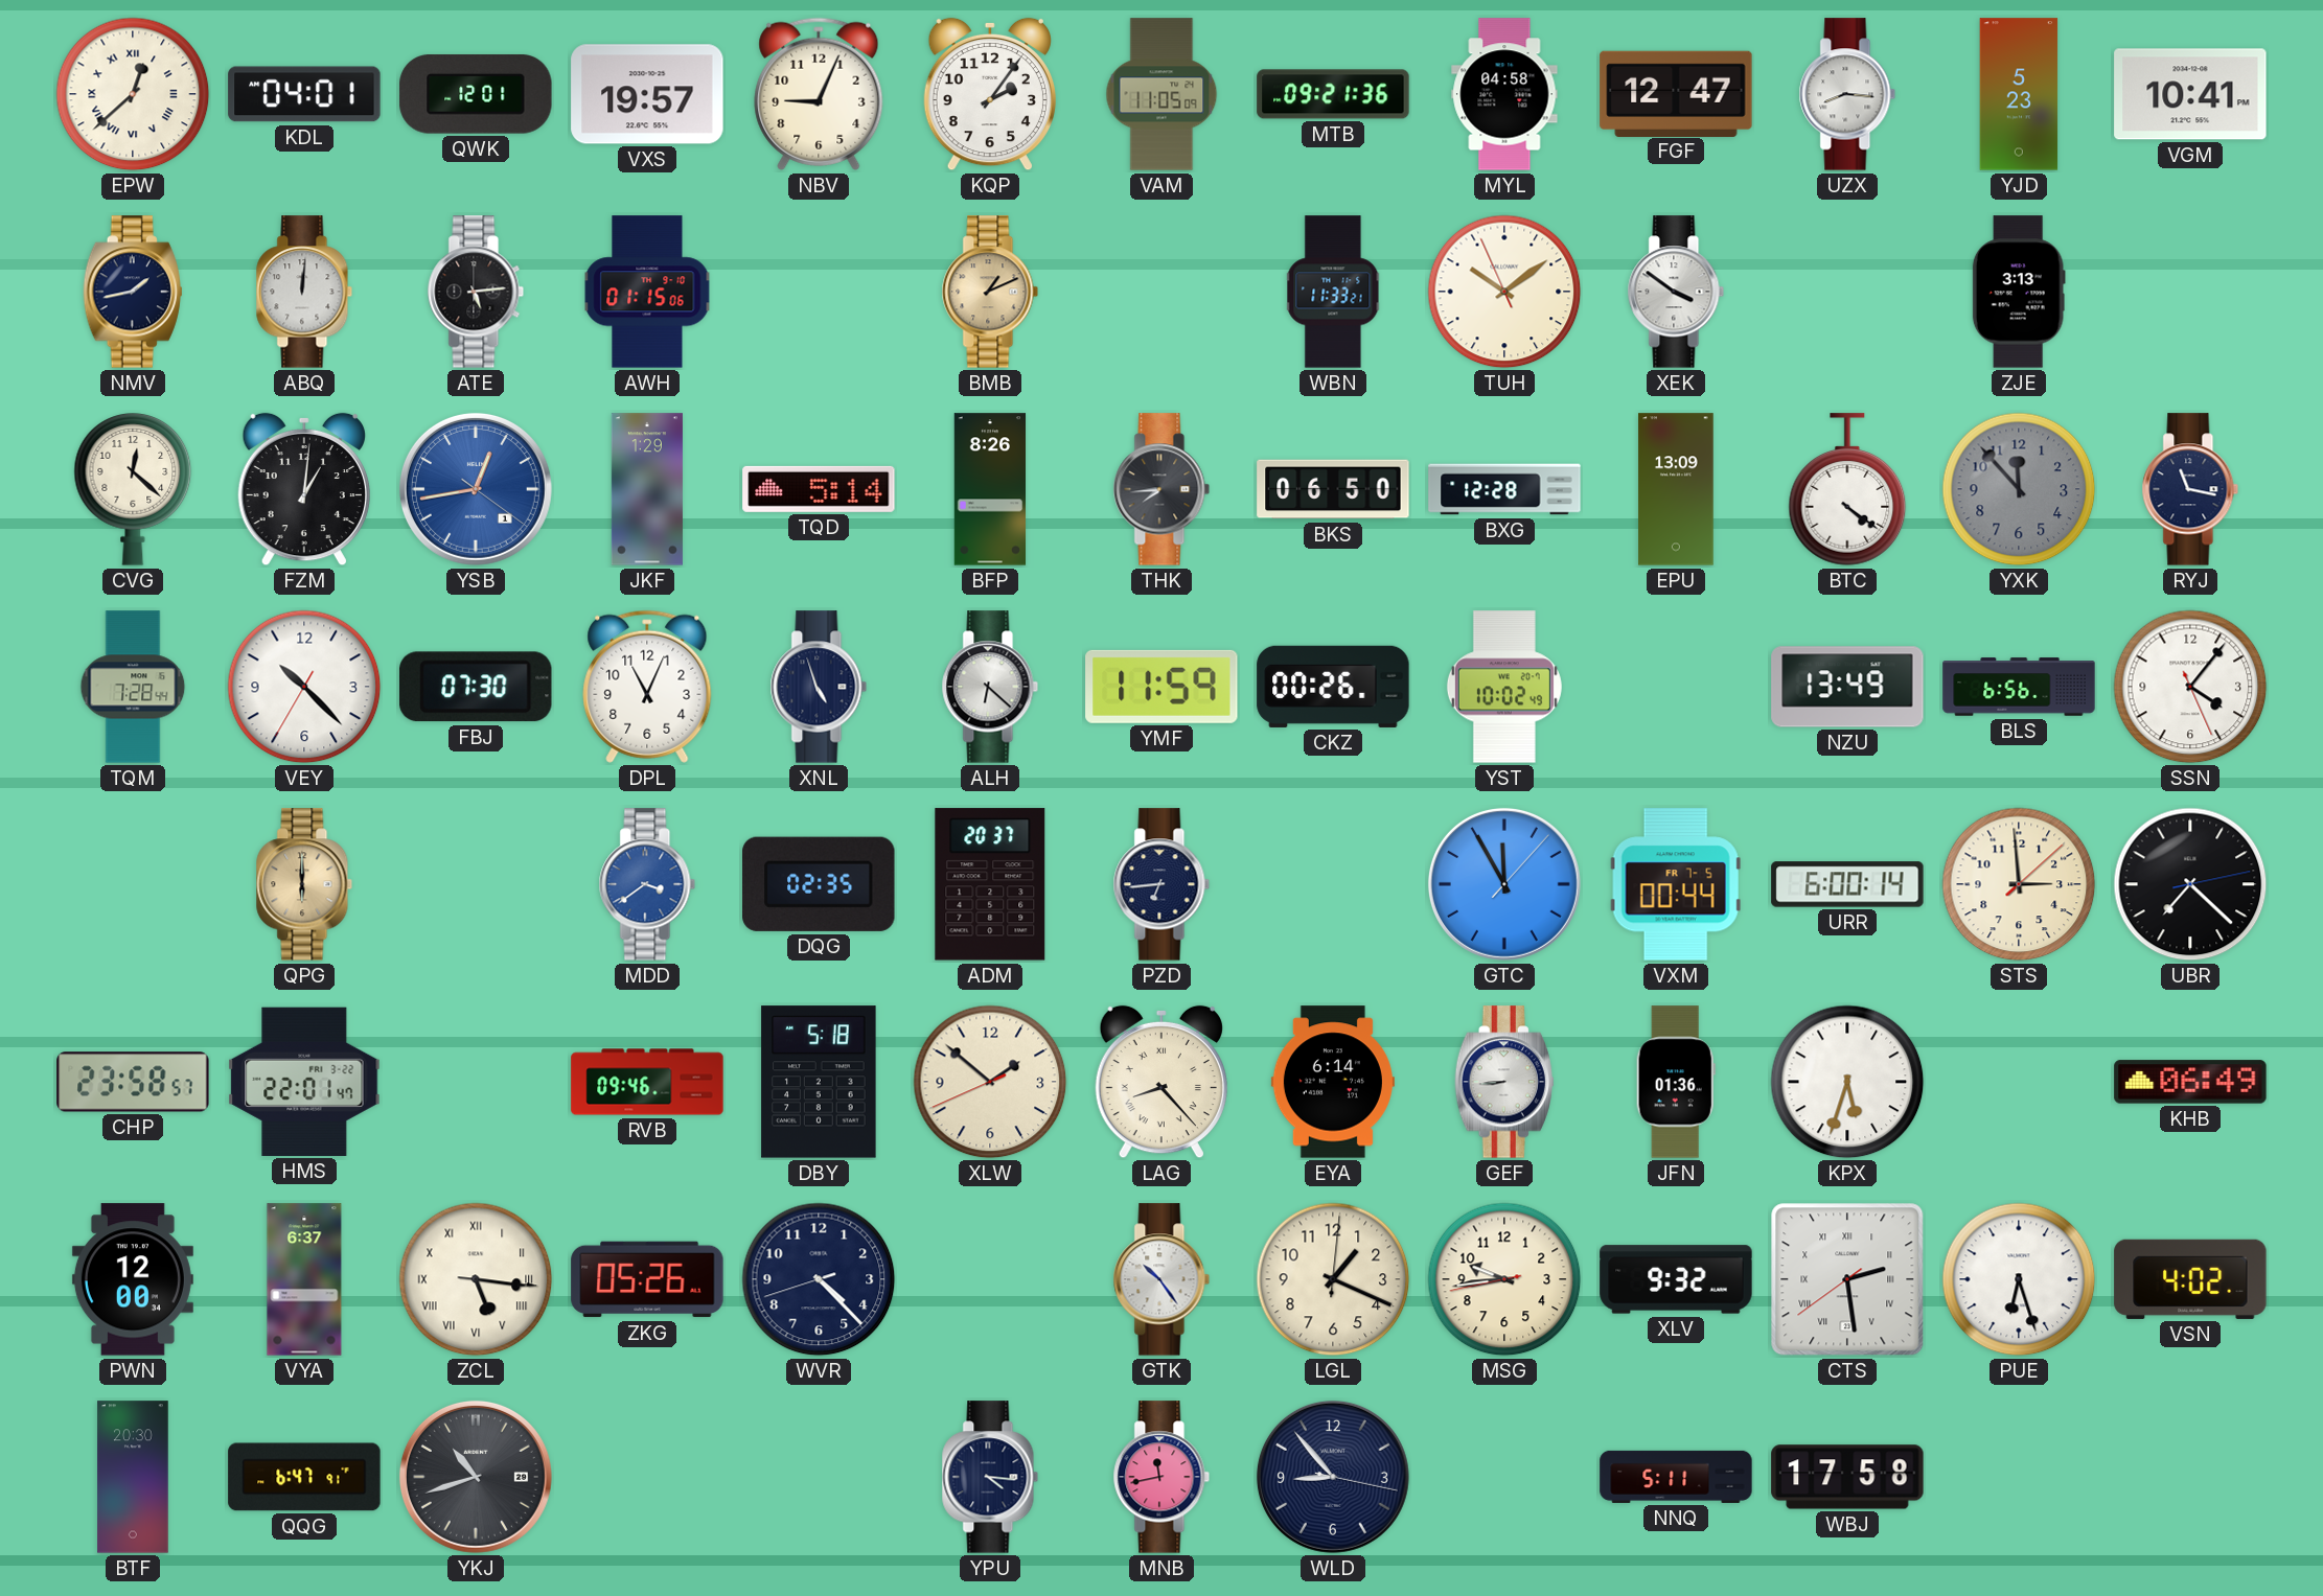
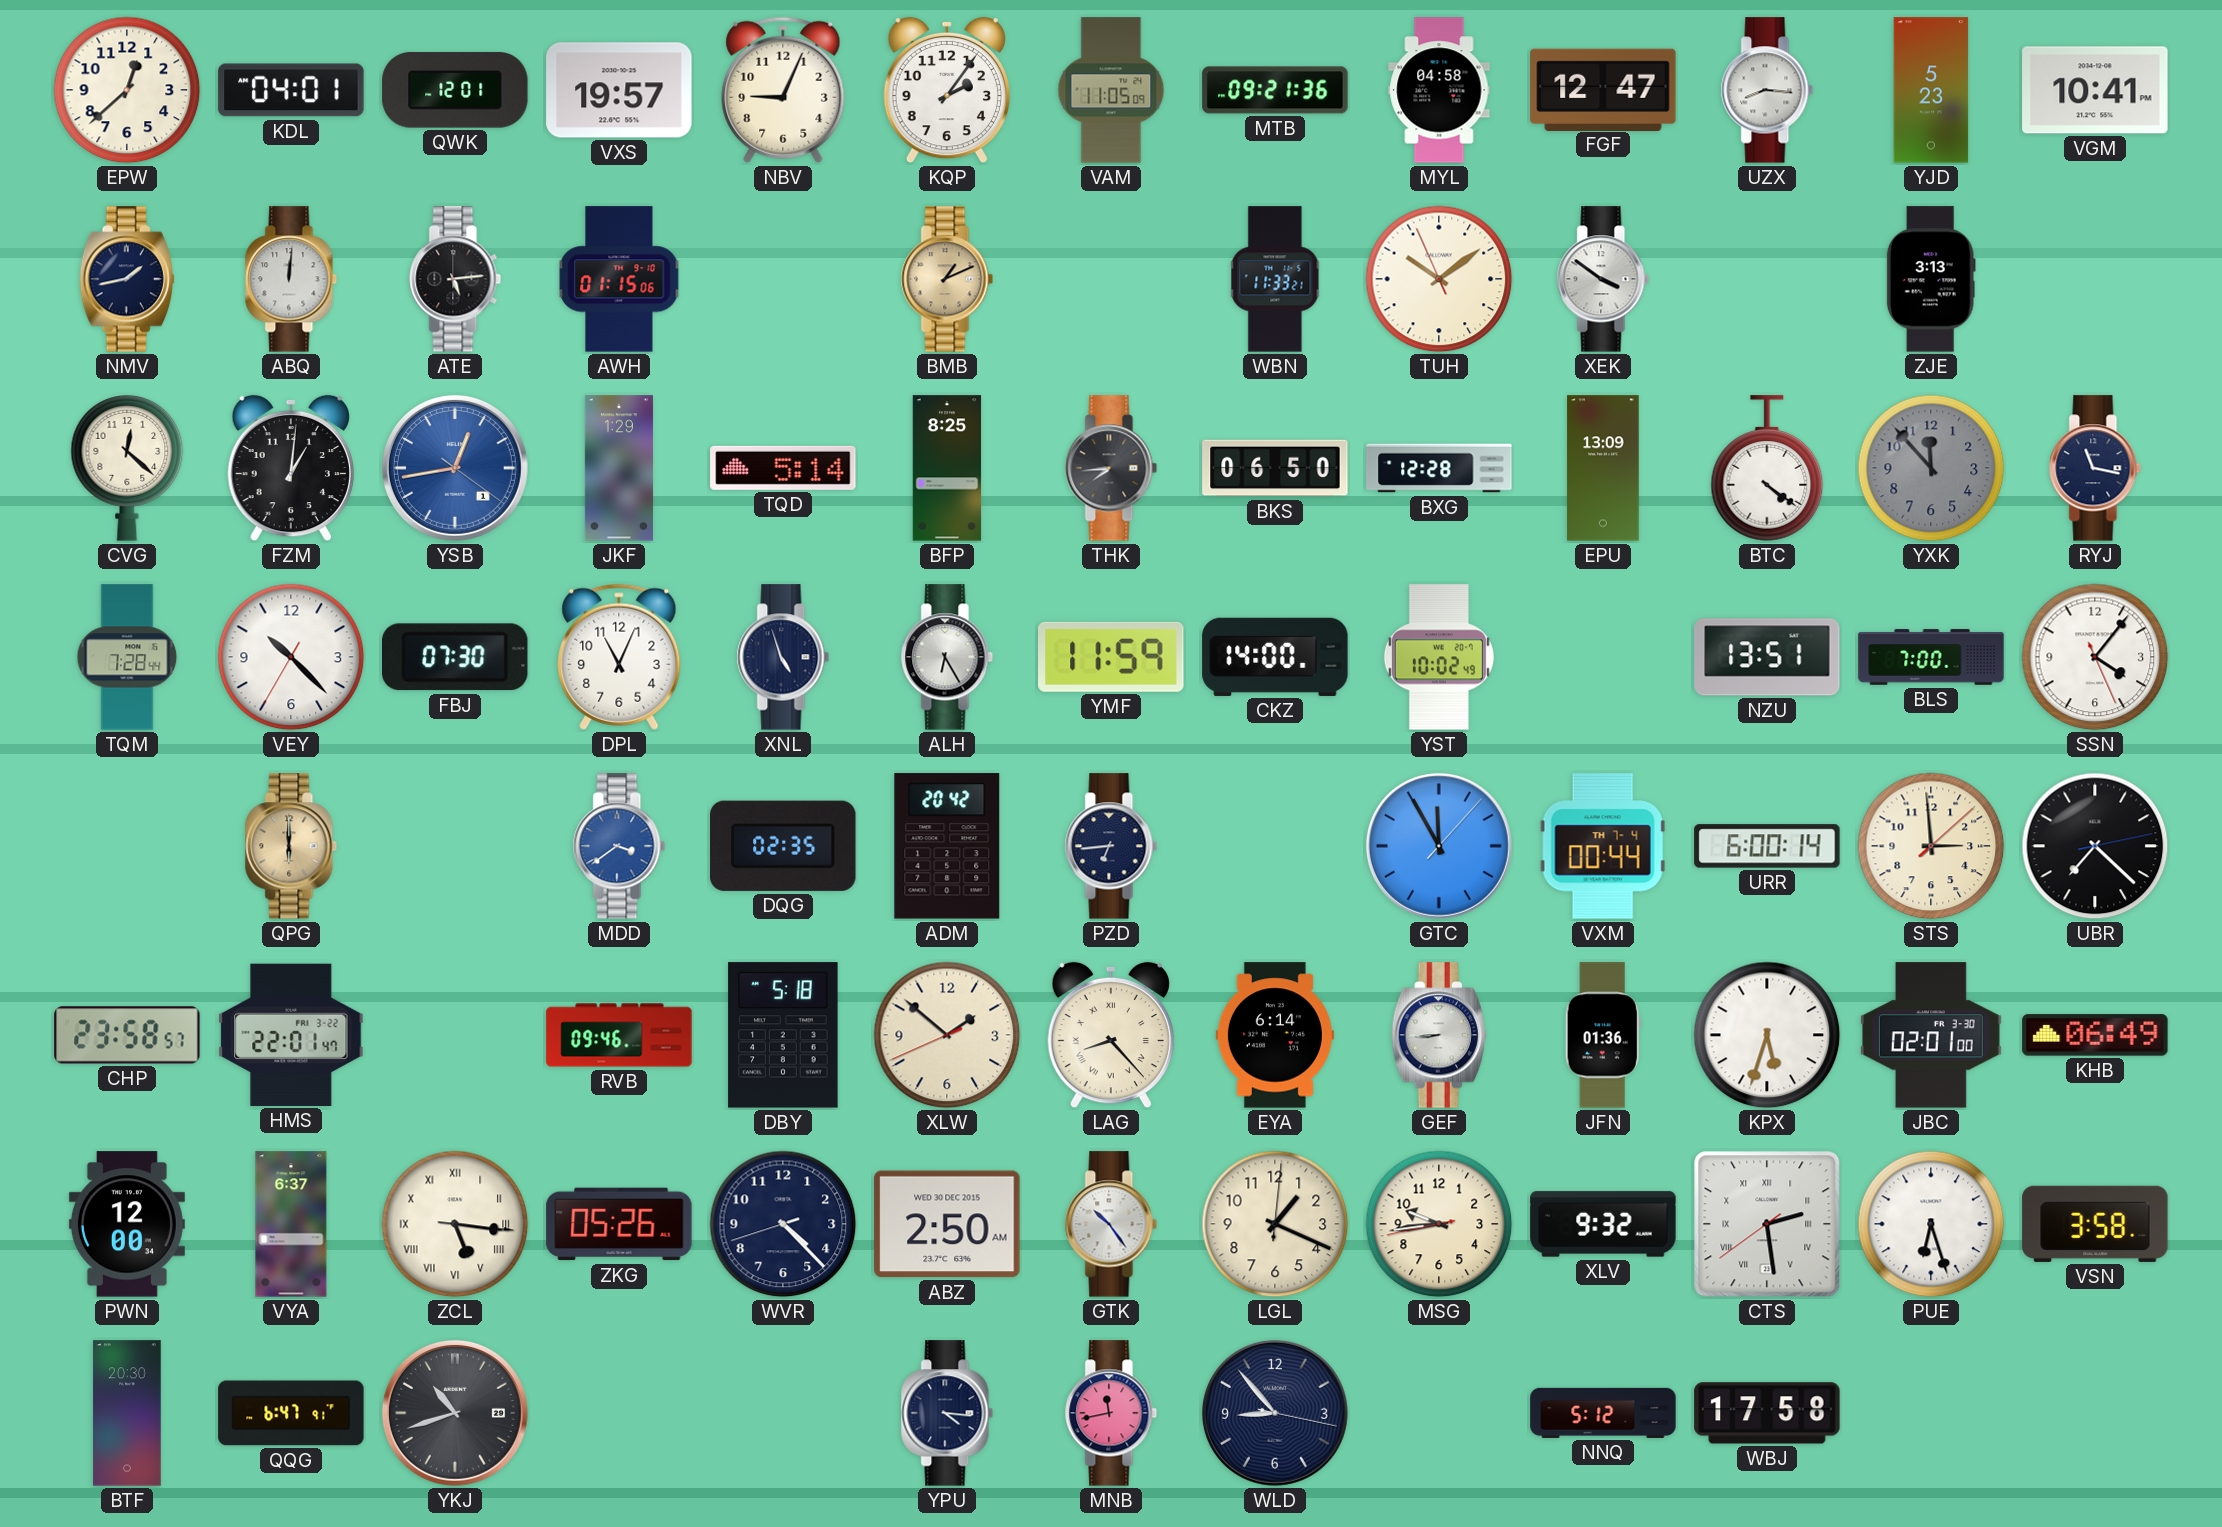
EPW numerals: Roman -> Arabic
BFP: 8:26 -> 8:25
ALH: 6:22 -> 6:25
CKZ: 00:26 -> 14:00
NZU: 13:49 -> 13:51
BLS: 6:56 -> 7:00
ADM: 20:37 -> 20:42
VXM date: FR 7-5 -> TH 7-4
JBC: none -> 02:01
ABZ: none -> 2:50
VSN: 4:02 -> 3:58
NNQ: 5:11 -> 5:12
